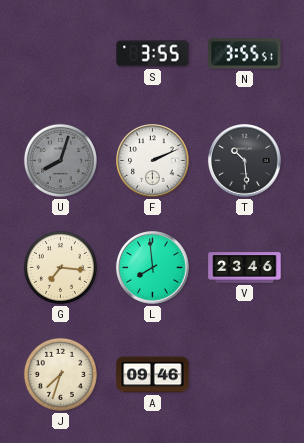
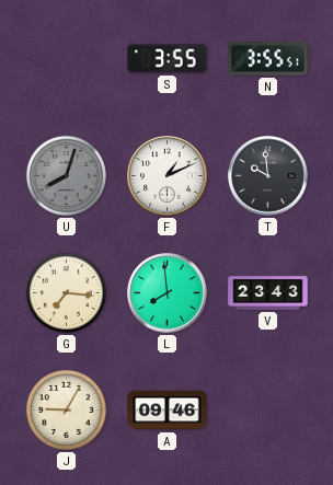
F: 2:11 -> 1:11
T: 10:29 -> 9:59
V: 23:46 -> 23:43
J: 7:33 -> 9:05
